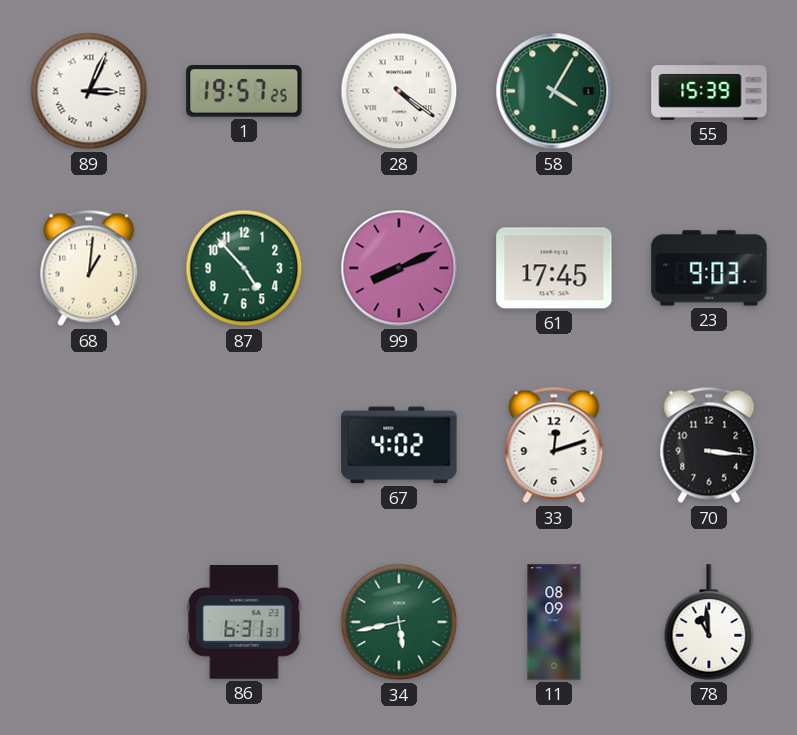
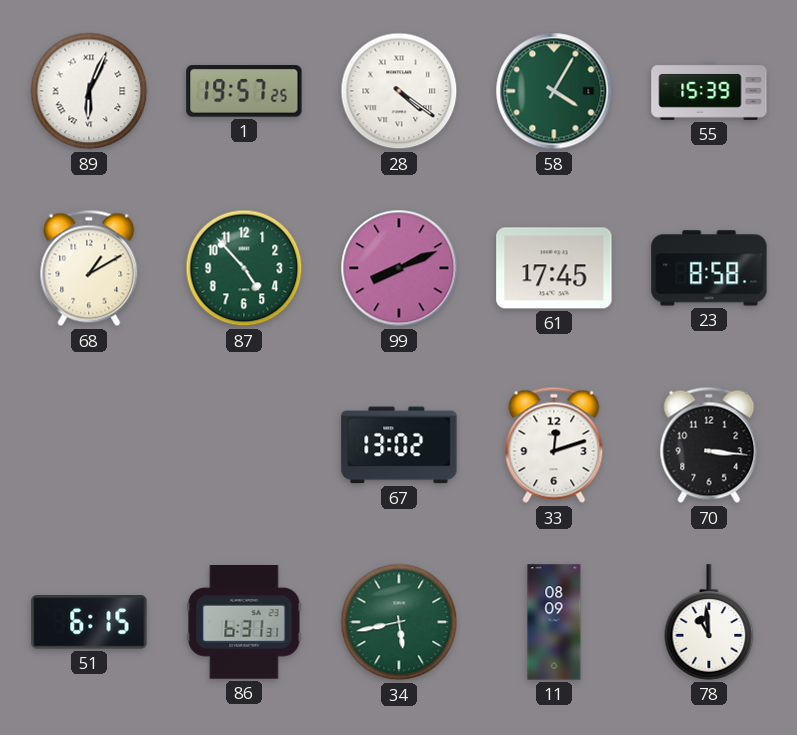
89: 3:04 -> 6:04
68: 1:01 -> 1:10
23: 9:03 -> 8:58
67: 4:02 -> 13:02
51: none -> 6:15
